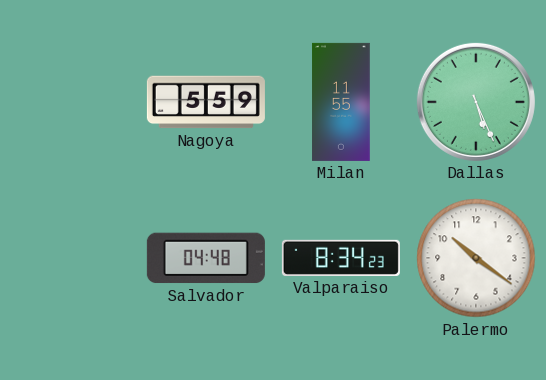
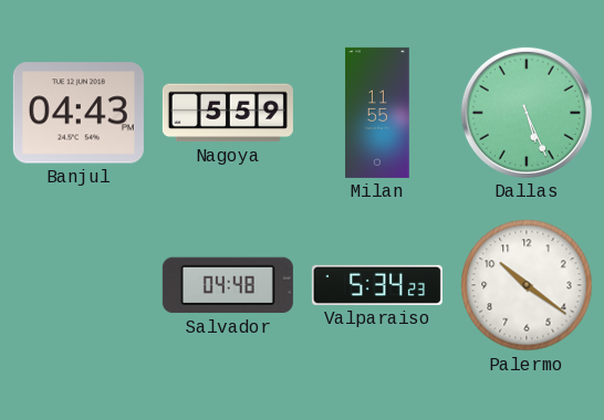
Banjul: none -> 04:43
Valparaiso: 8:34 -> 5:34
